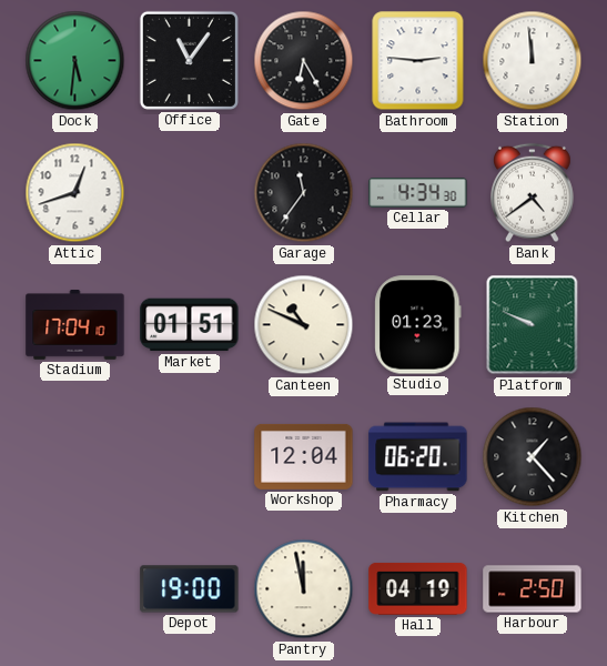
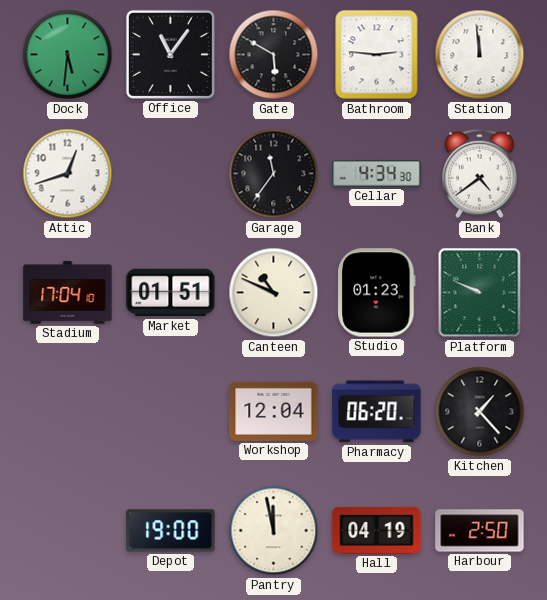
Gate: 6:25 -> 5:50
